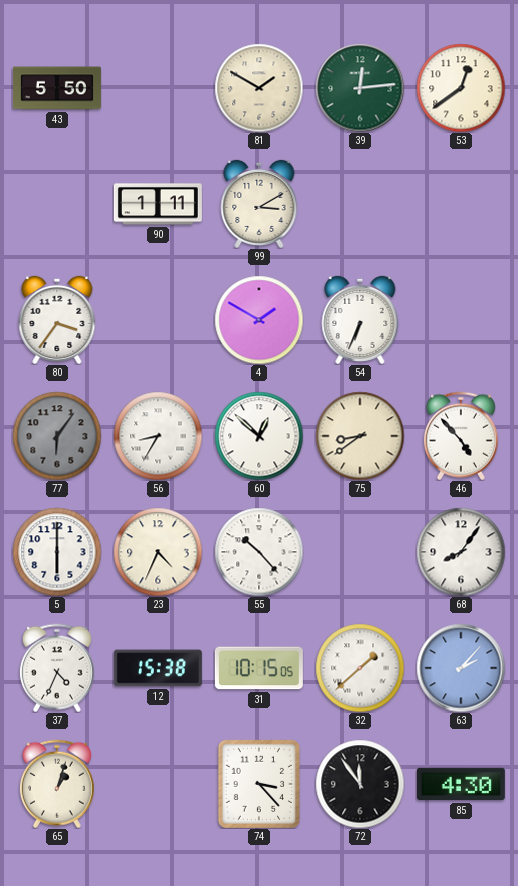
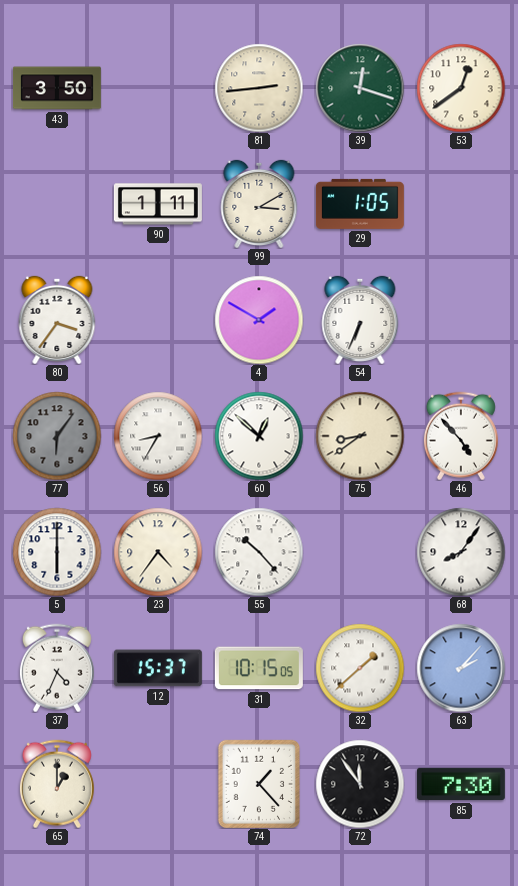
43: 5:50 -> 3:50
81: 1:50 -> 2:44
39: 12:14 -> 12:18
29: none -> 1:05
23: 4:34 -> 4:36
12: 15:38 -> 15:37
65: 1:03 -> 1:00
74: 3:23 -> 1:23
85: 4:30 -> 7:30
